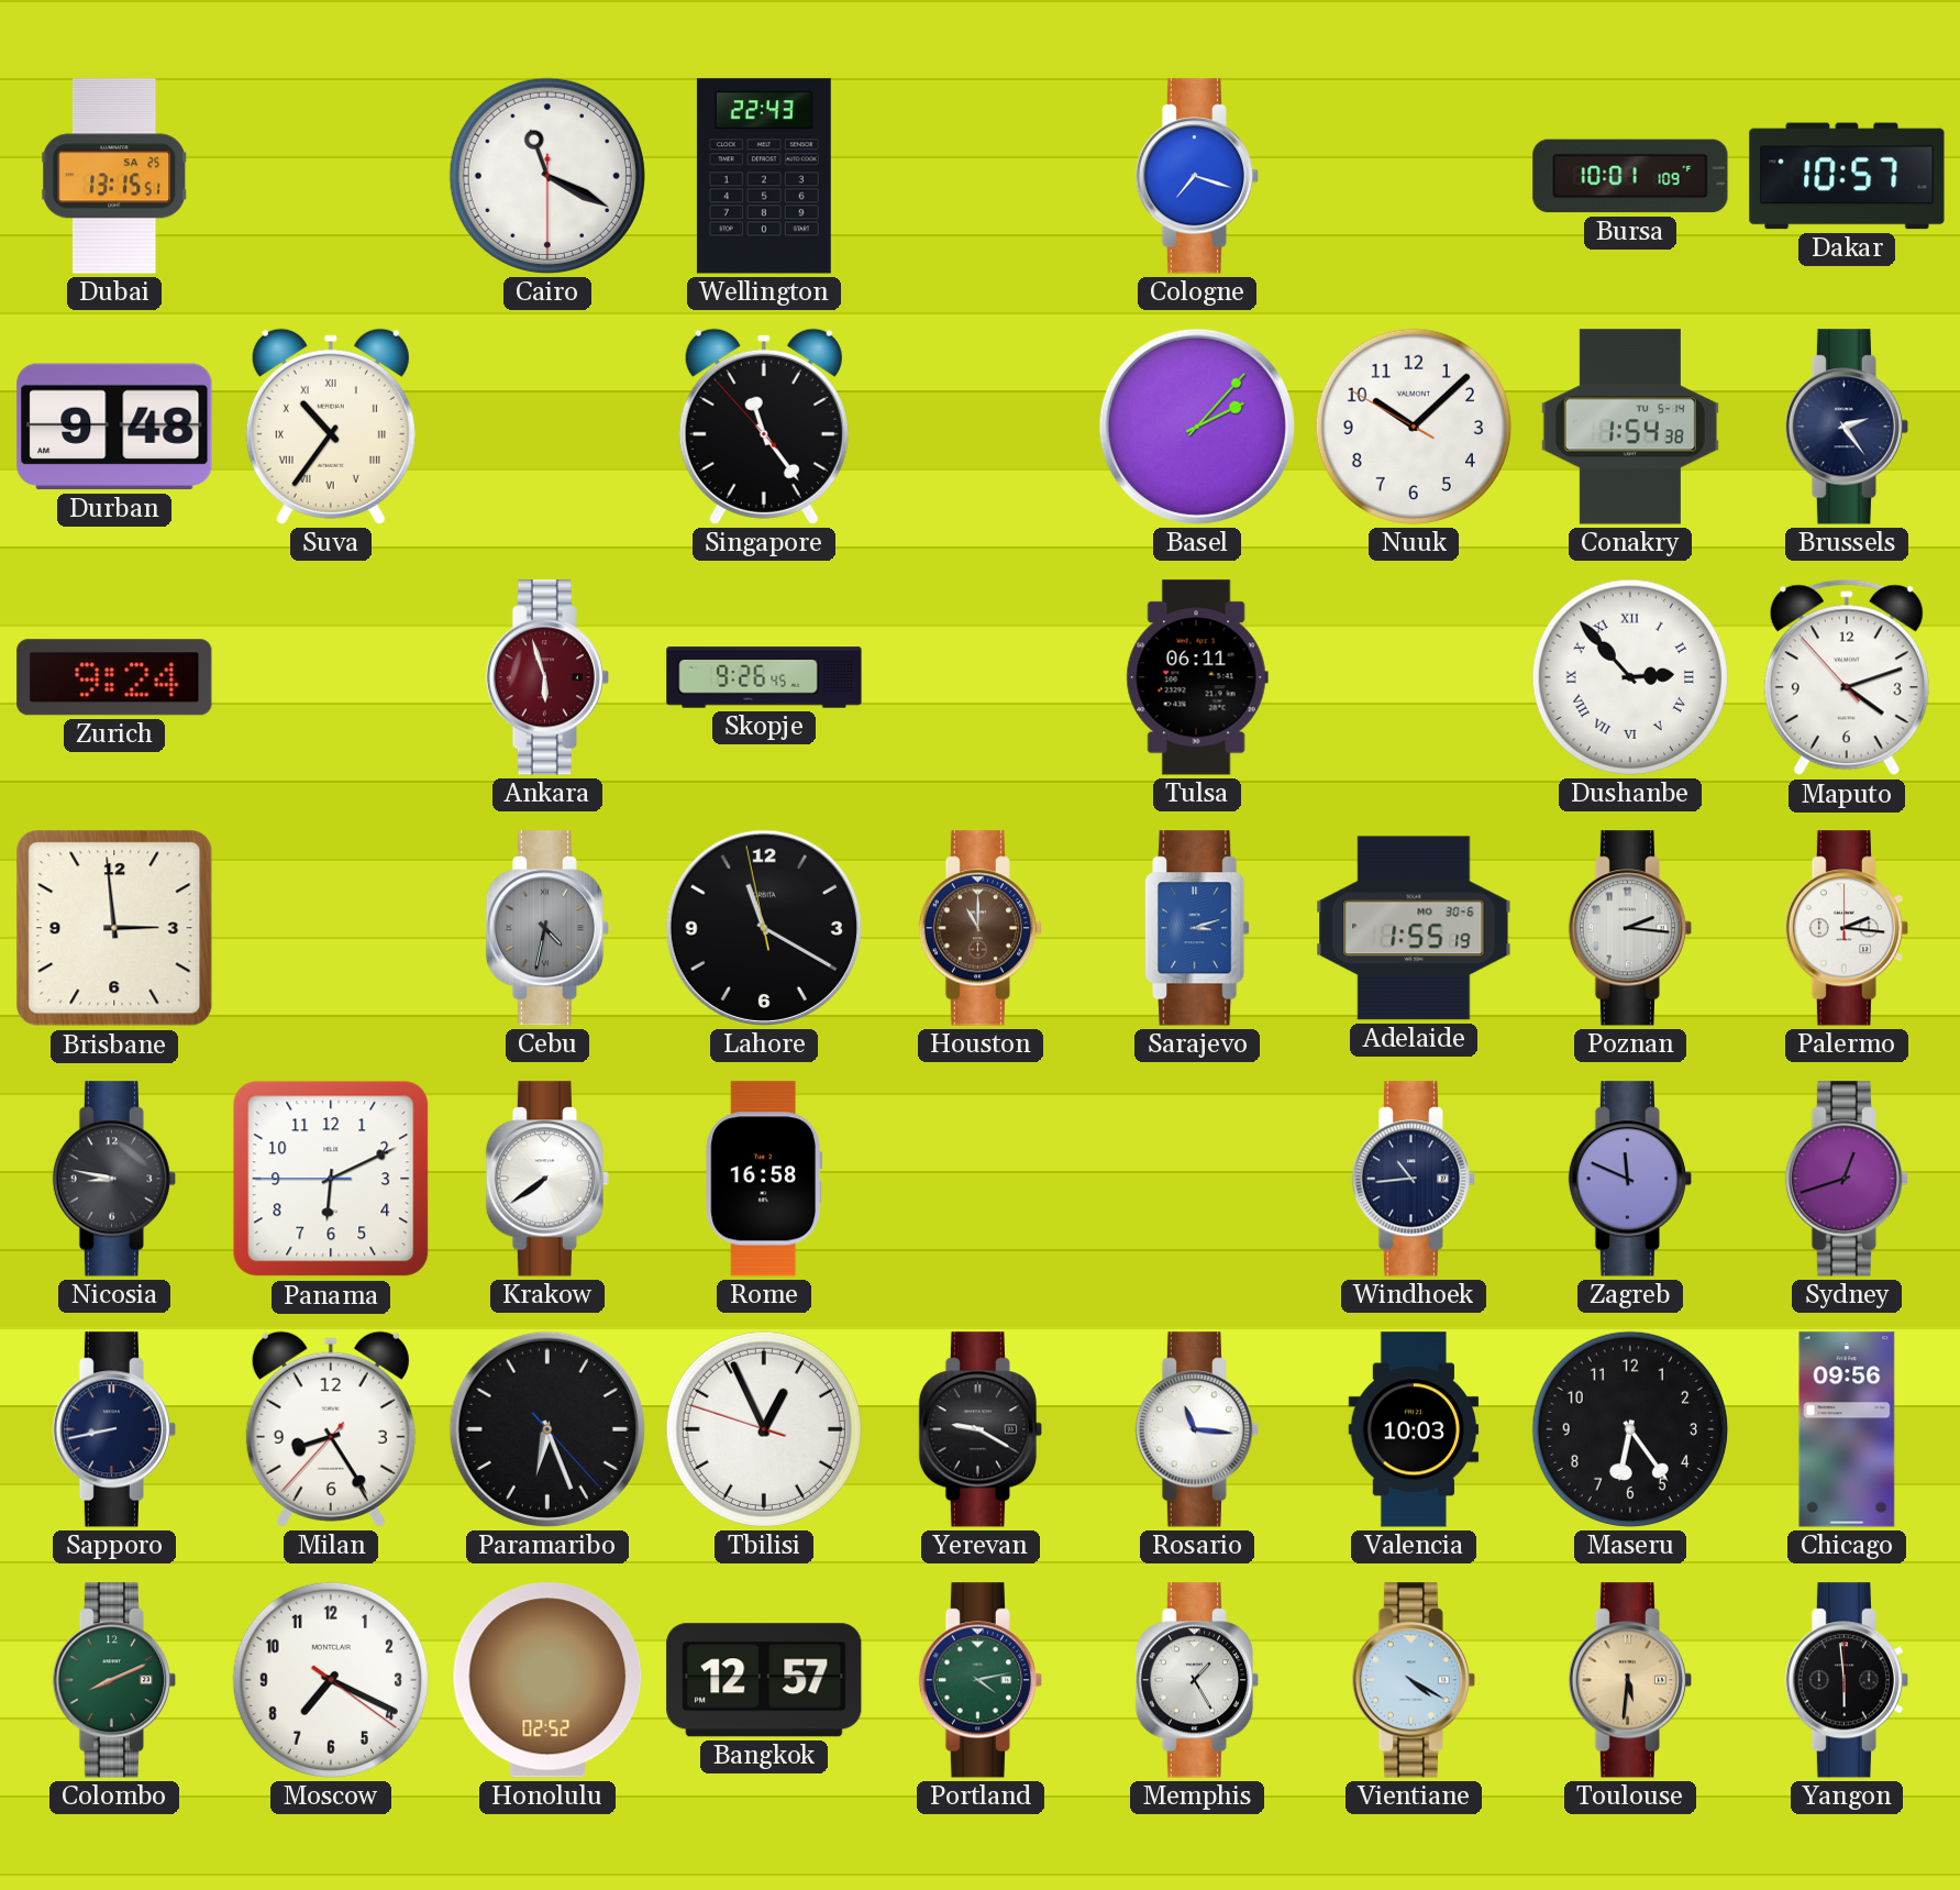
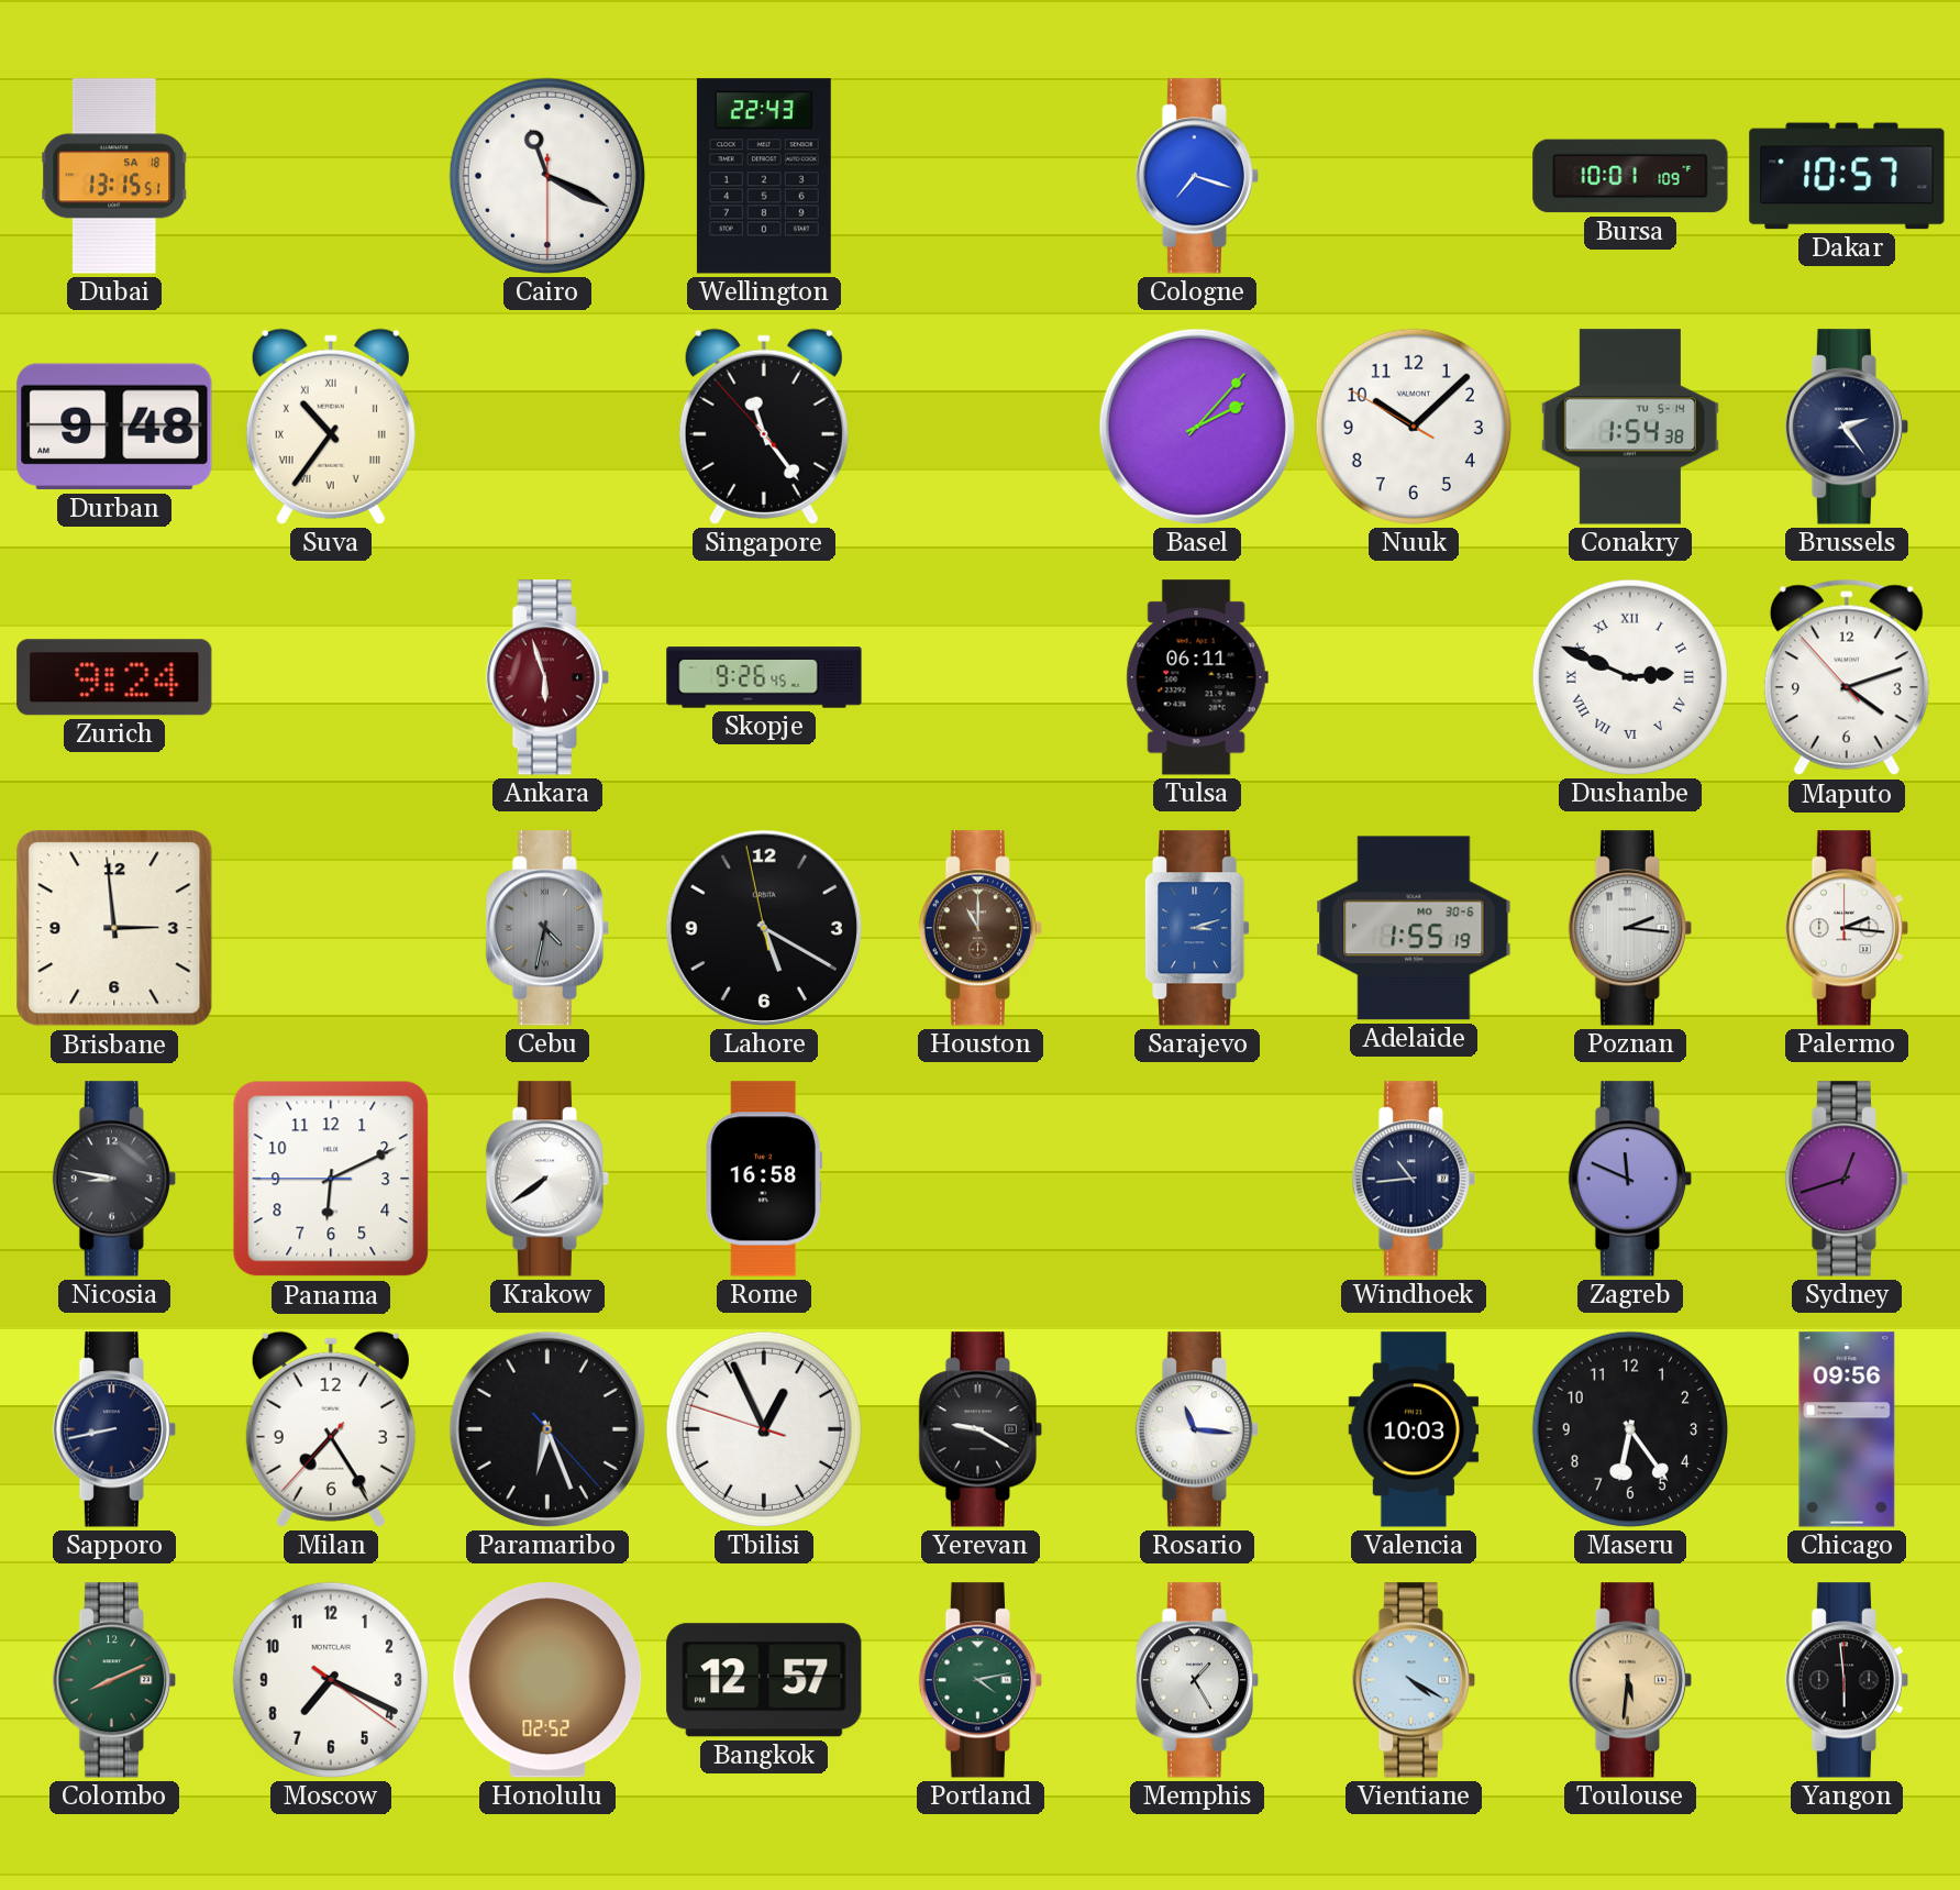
Dubai date: SA 25 -> SA 18
Dushanbe: 2:53 -> 2:49
Lahore: 11:19 -> 5:19
Milan: 8:24 -> 7:24
